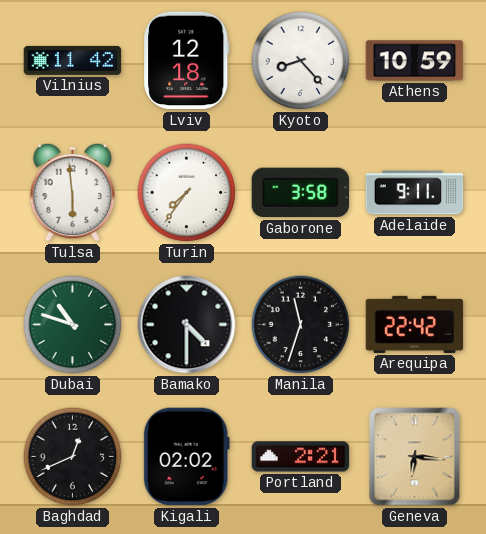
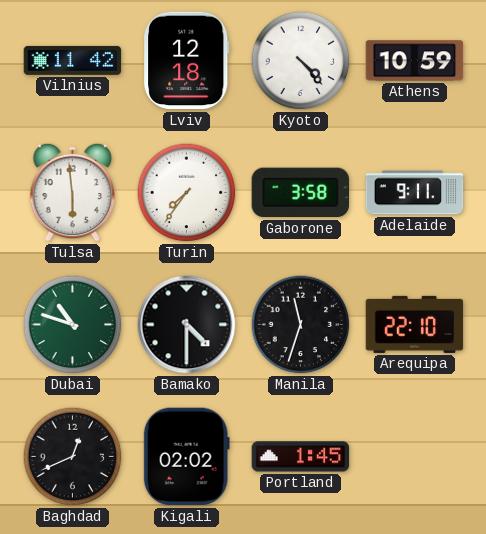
Kyoto: 8:23 -> 4:23
Arequipa: 22:42 -> 22:10
Portland: 2:21 -> 1:45
Geneva: 6:16 -> none
